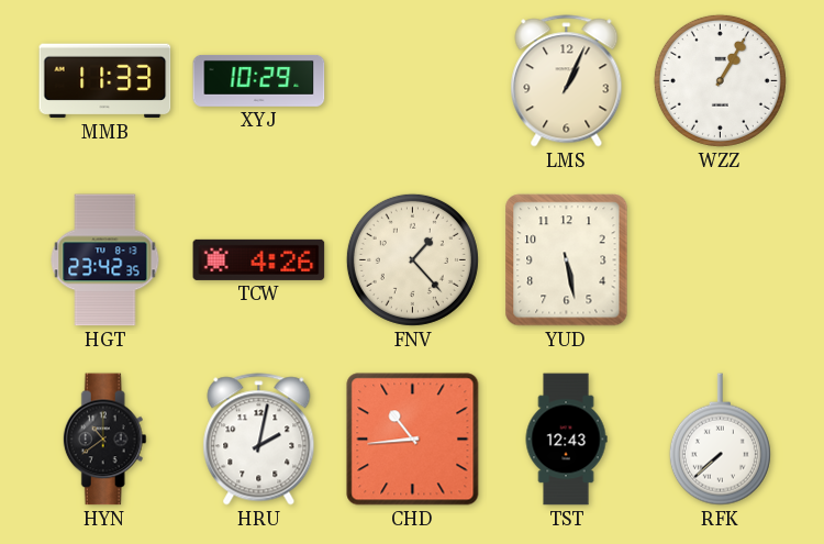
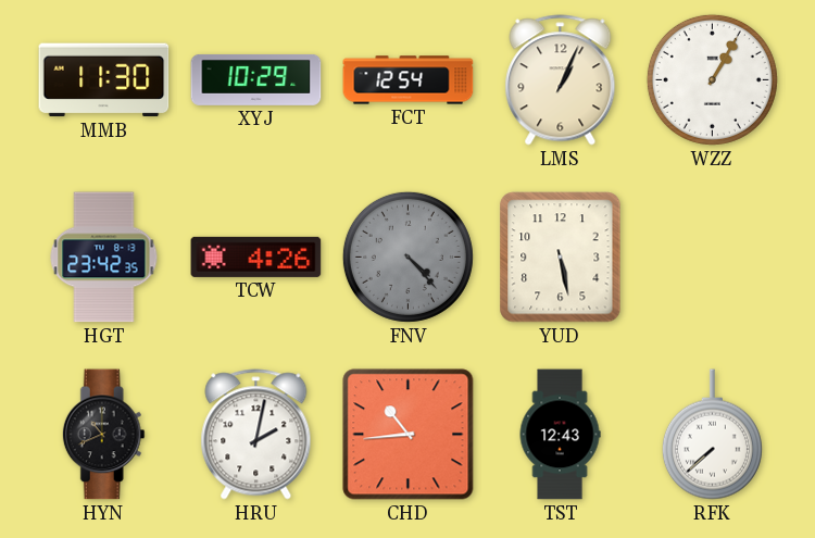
MMB: 11:33 -> 11:30
FCT: none -> 12:54
FNV: 1:23 -> 4:23
FNV dial: cream -> grey
HYN: 10:39 -> 10:41
